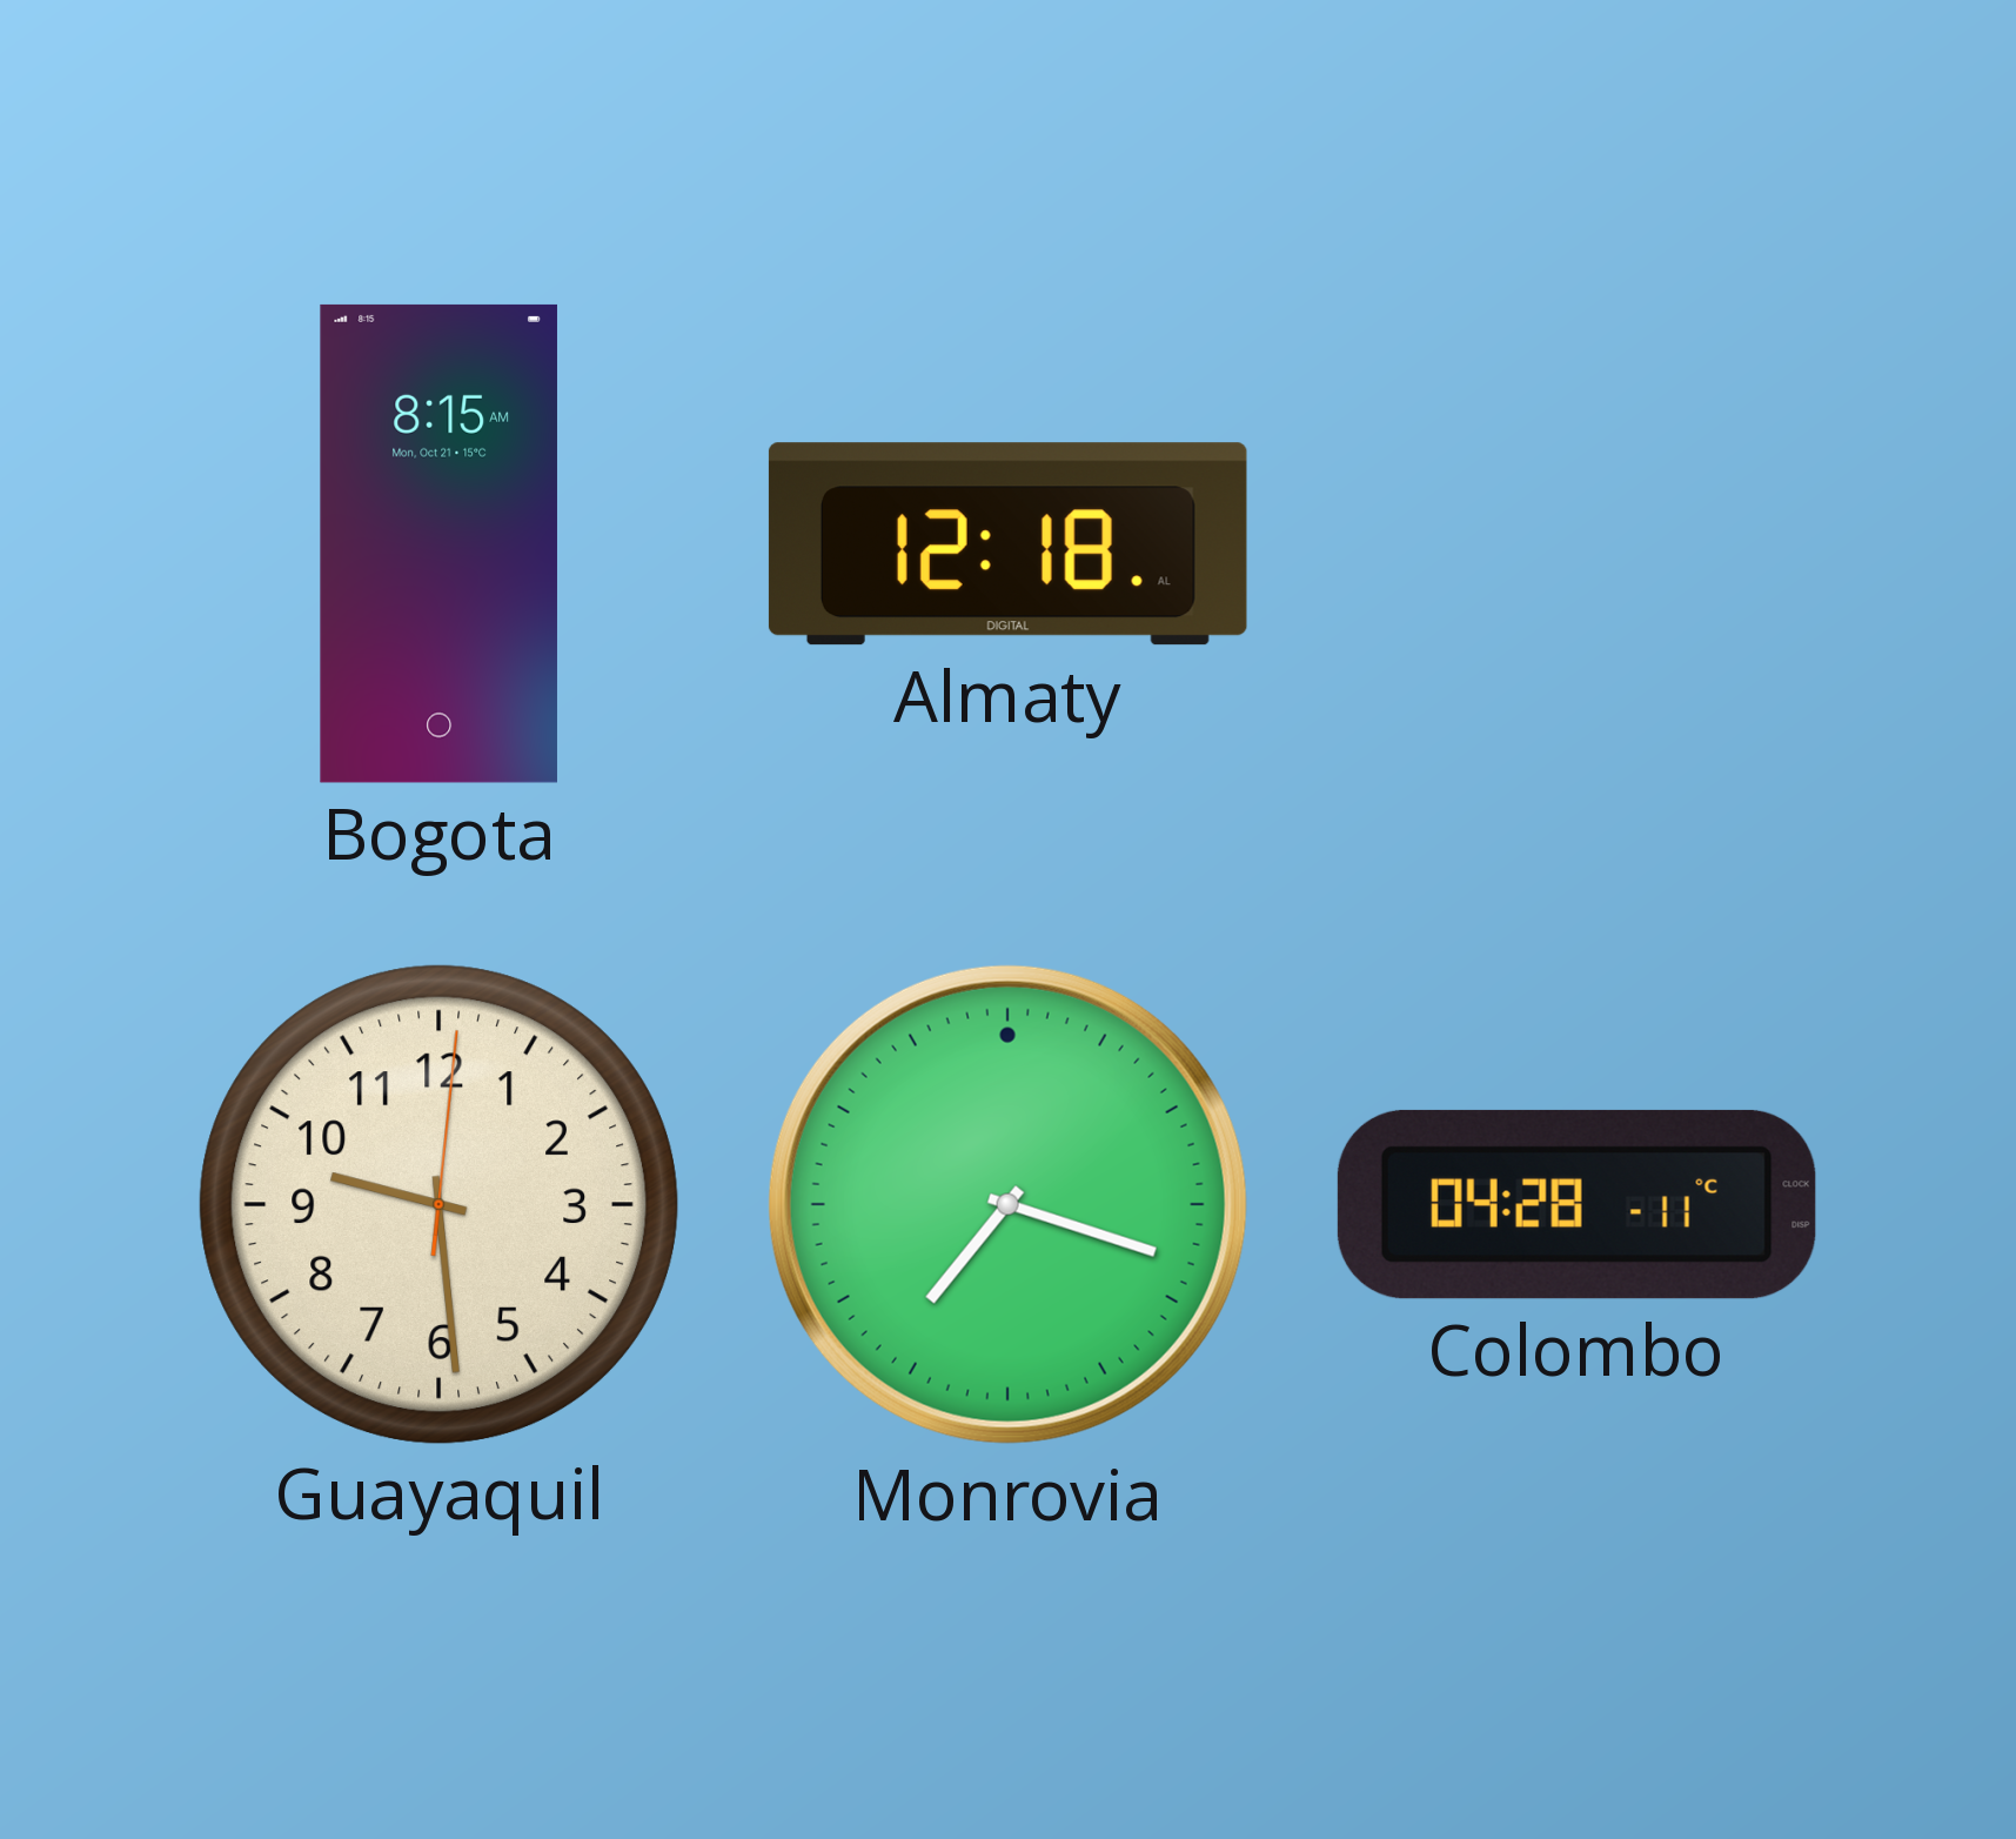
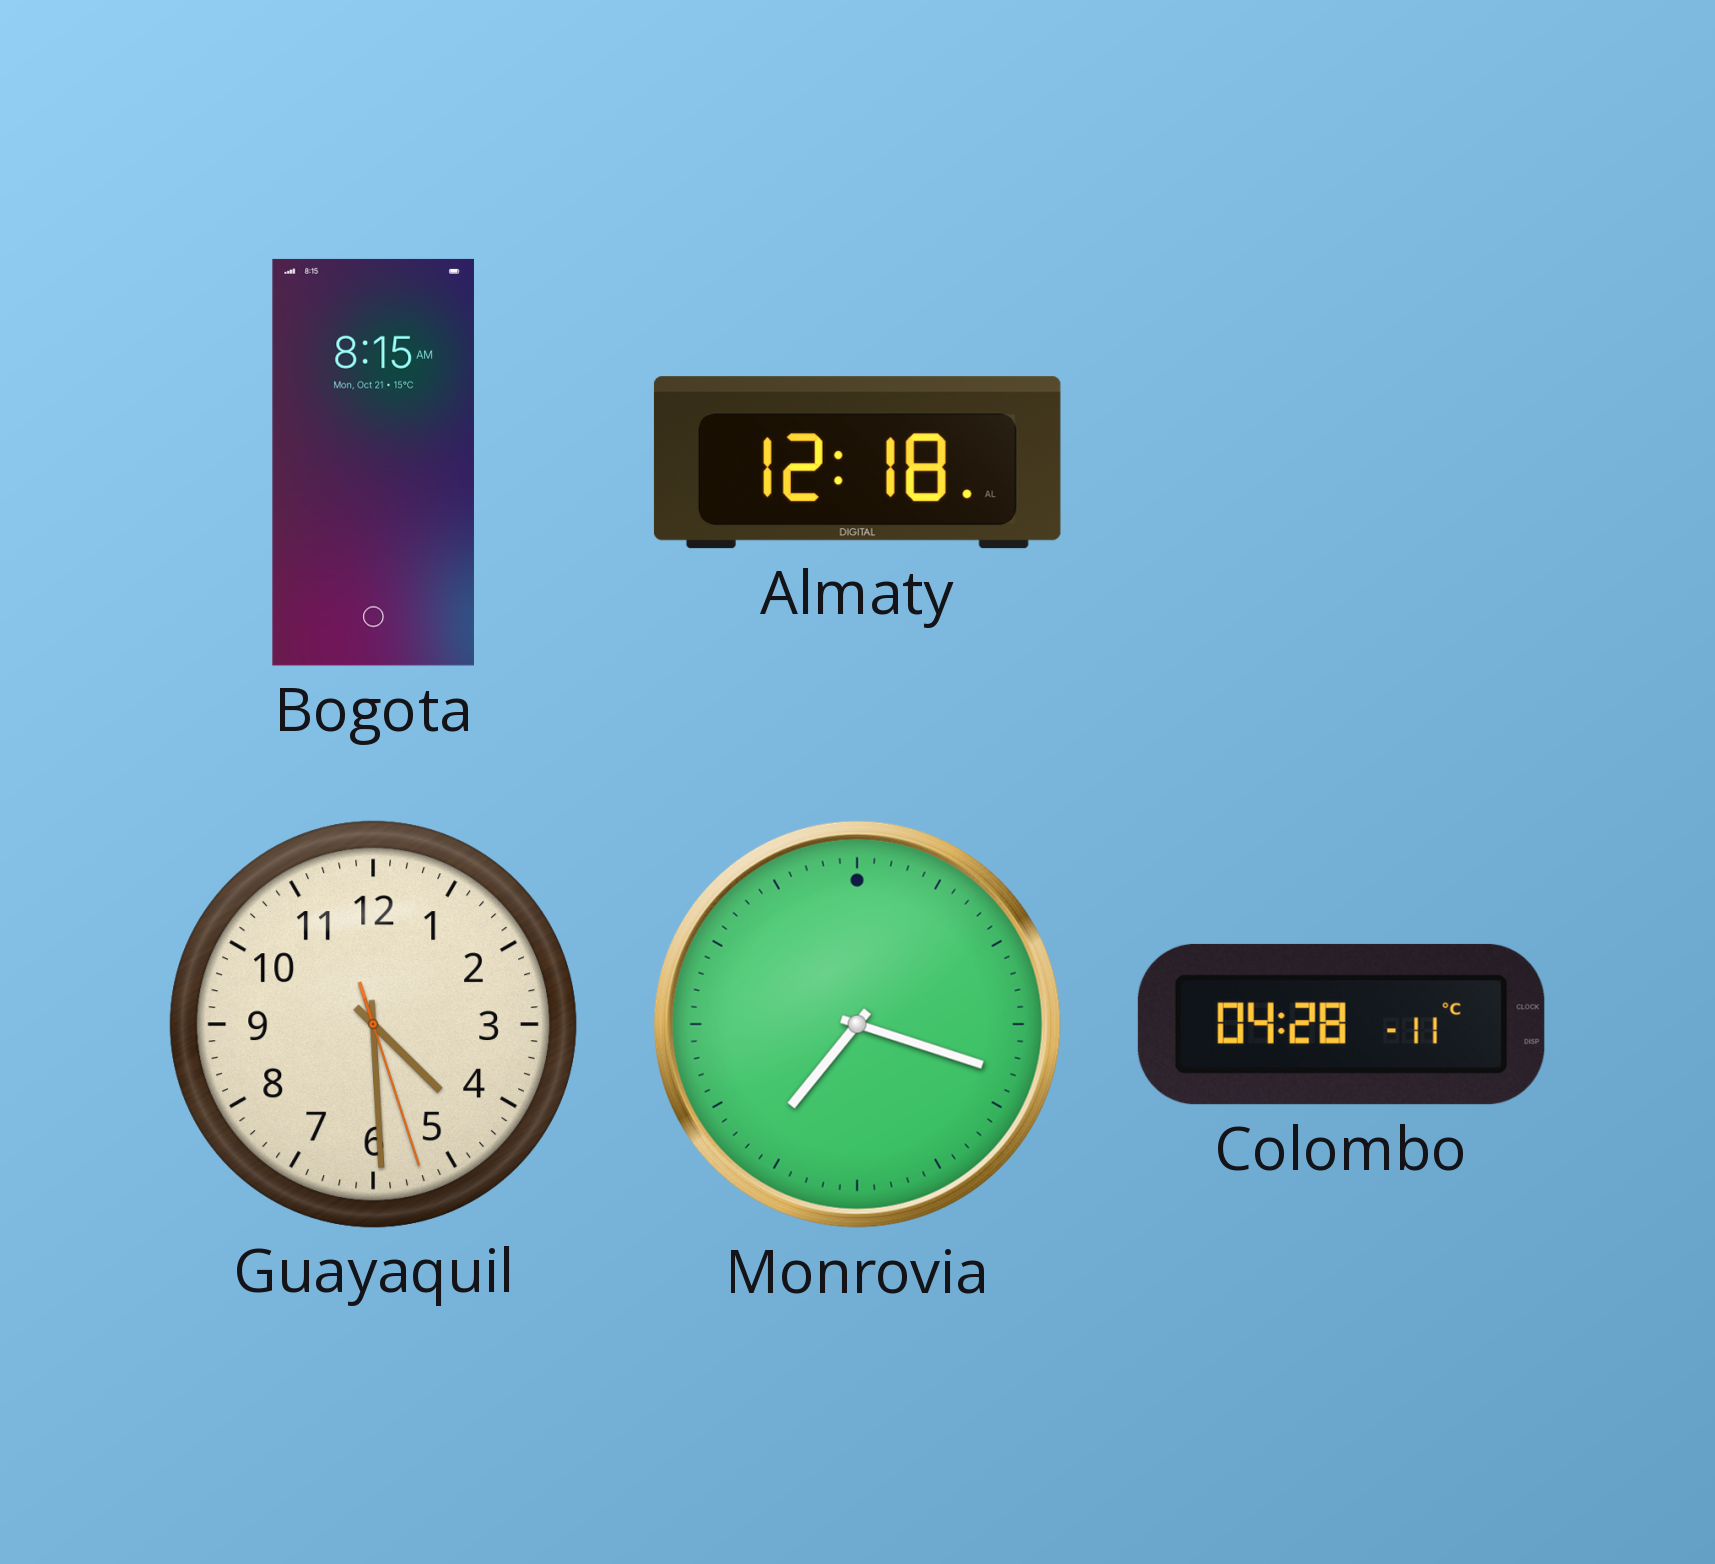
Guayaquil: 9:29 -> 4:29
